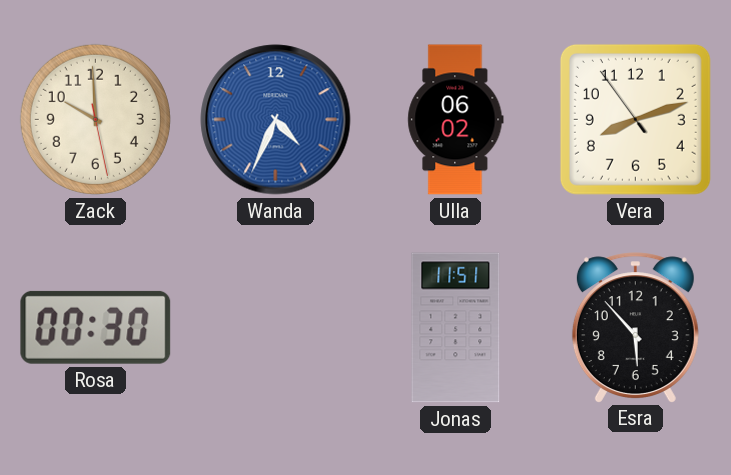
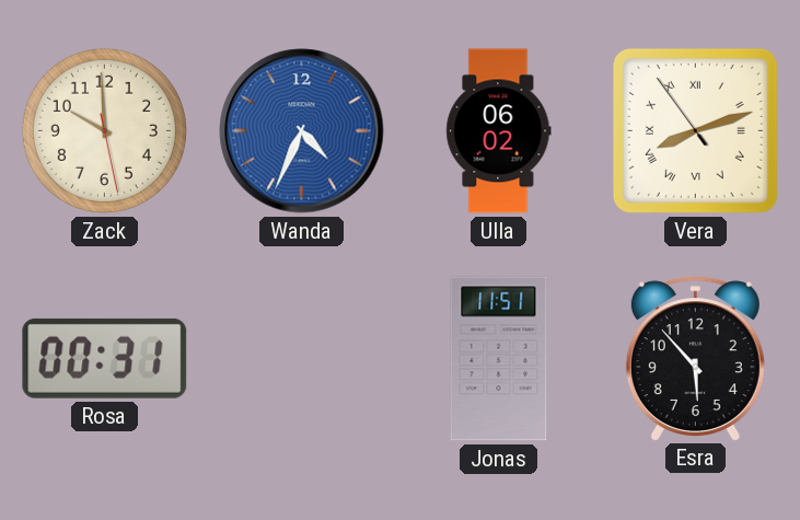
Vera numerals: Arabic -> Roman
Rosa: 00:30 -> 00:31
